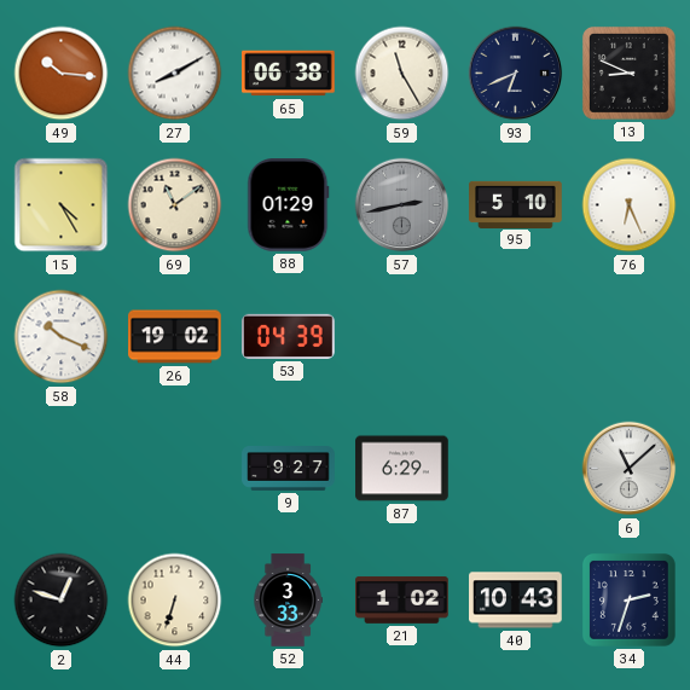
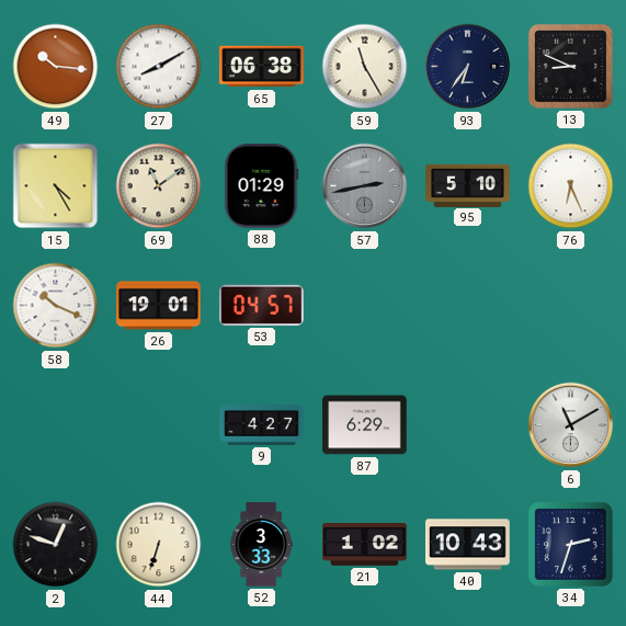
93: 6:41 -> 6:36
26: 19:02 -> 19:01
53: 04:39 -> 04:57
9: 9:27 -> 4:27
6: 11:08 -> 11:10
